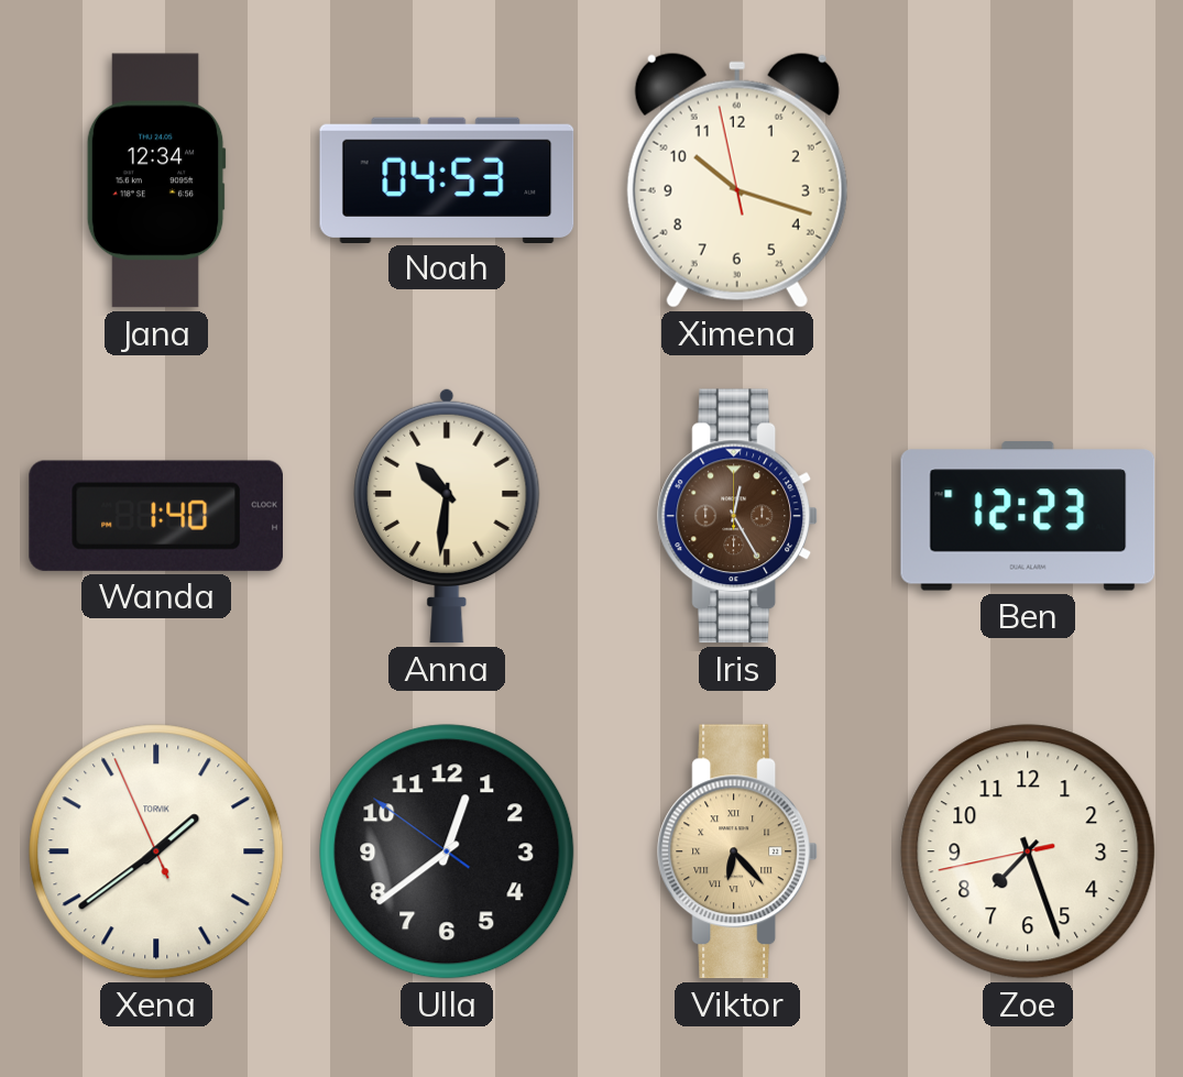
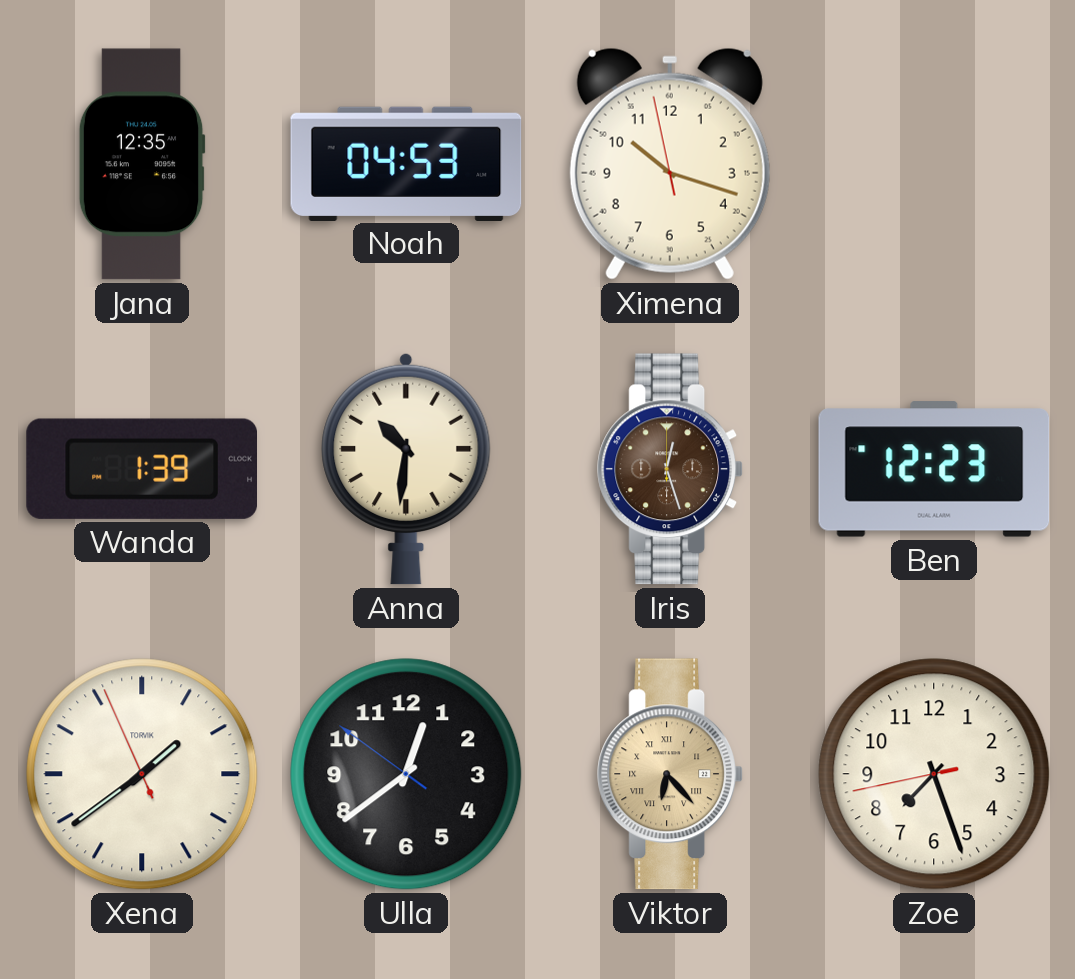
Jana: 12:34 -> 12:35
Wanda: 1:40 -> 1:39
Iris: 12:25 -> 12:27
